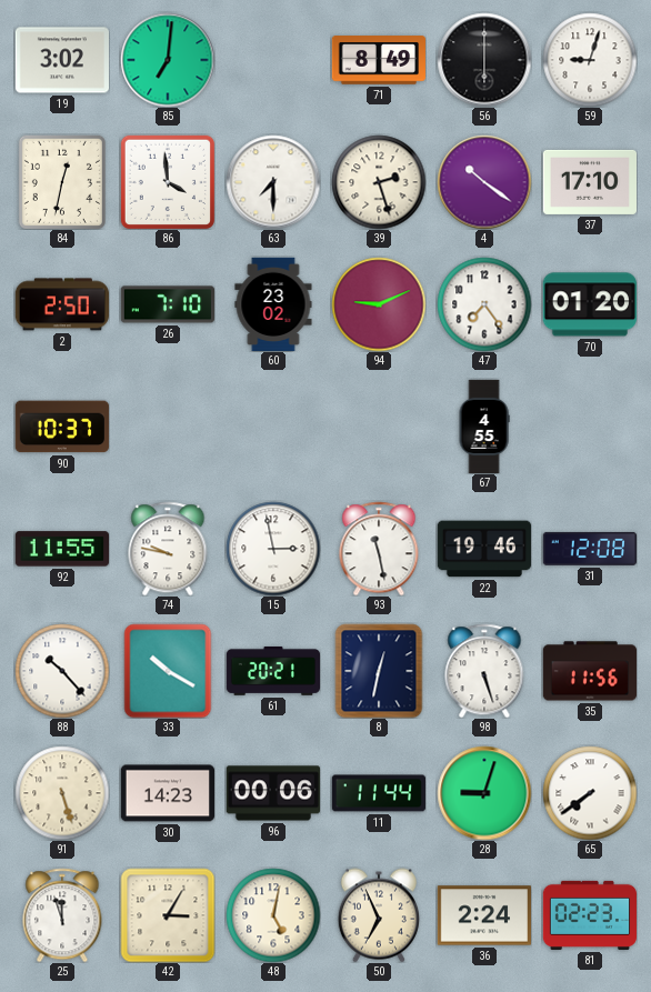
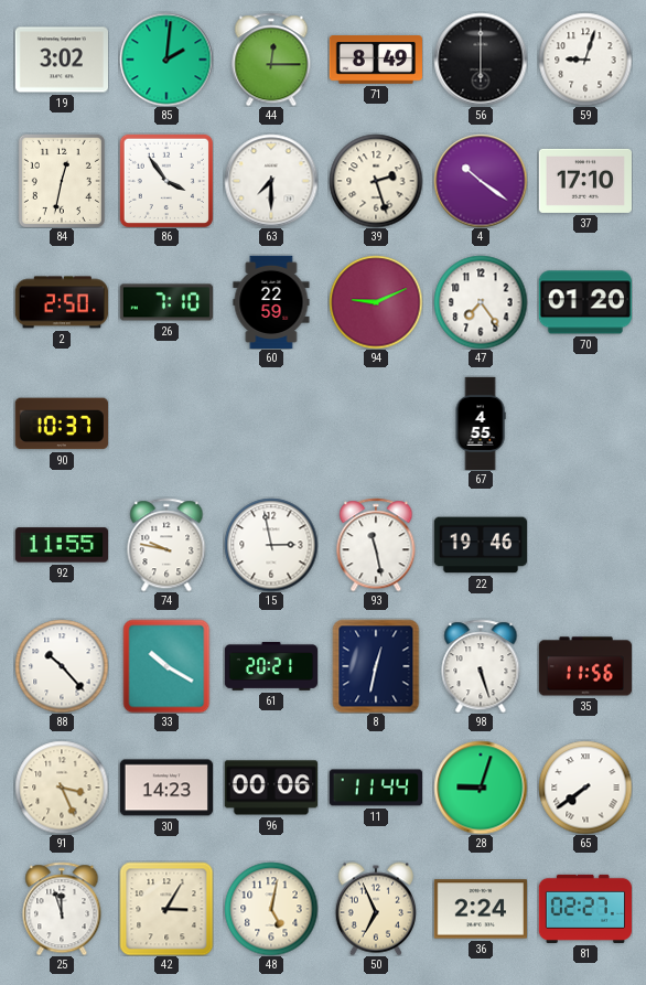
85: 7:01 -> 2:01
44: none -> 12:15
86: 3:59 -> 3:54
60: 23:02 -> 22:59
31: 12:08 -> none
91: 5:27 -> 3:26
81: 02:23 -> 02:27
